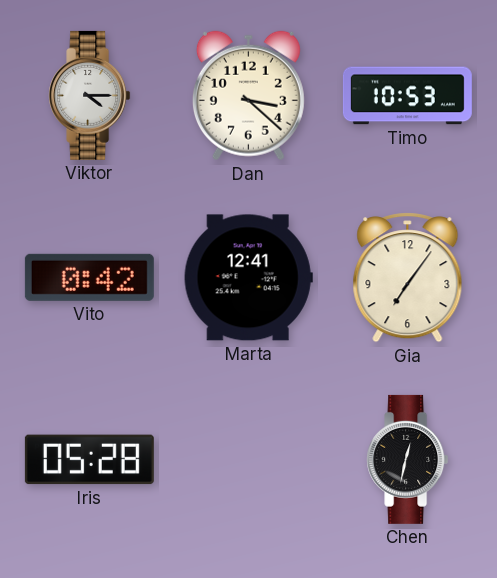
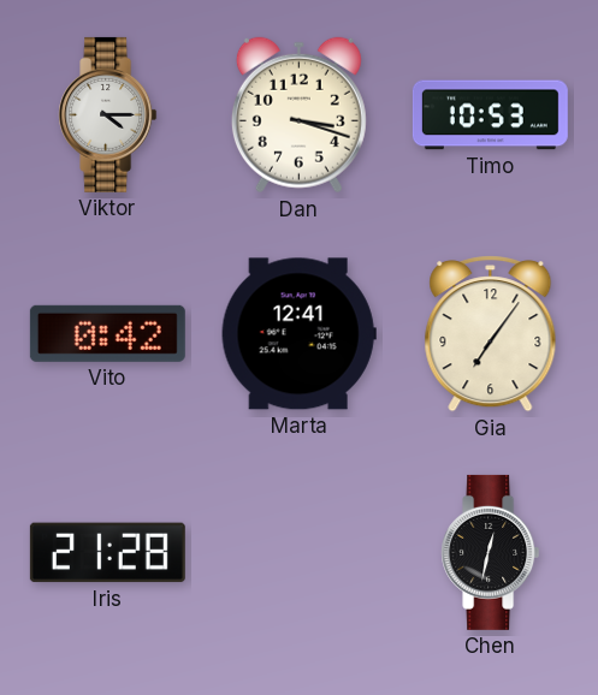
Dan: 3:22 -> 3:18
Iris: 05:28 -> 21:28
